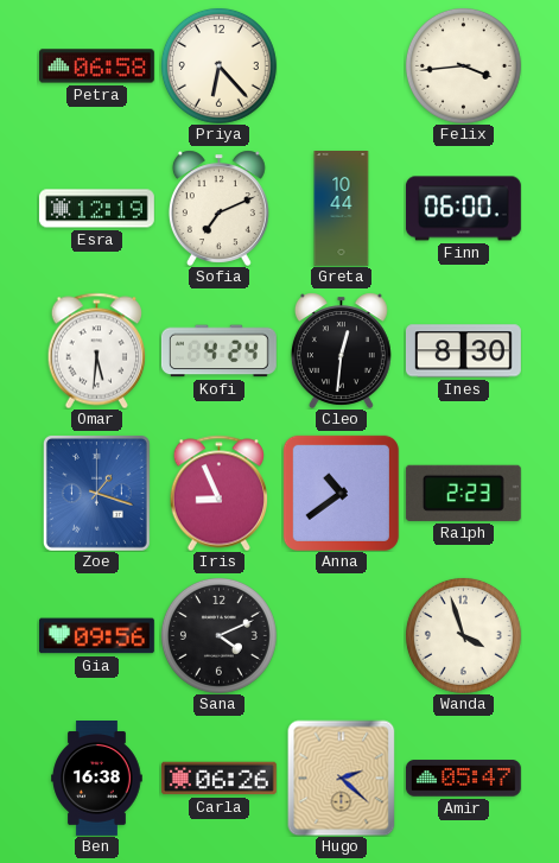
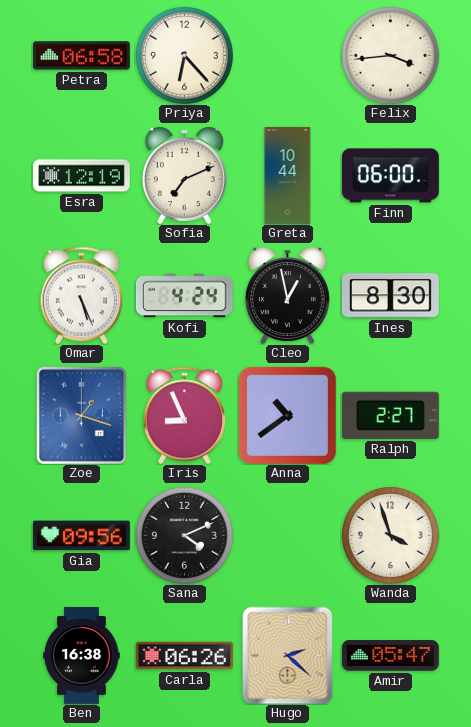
Omar: 5:31 -> 5:26
Cleo: 12:31 -> 12:58
Ralph: 2:23 -> 2:27
